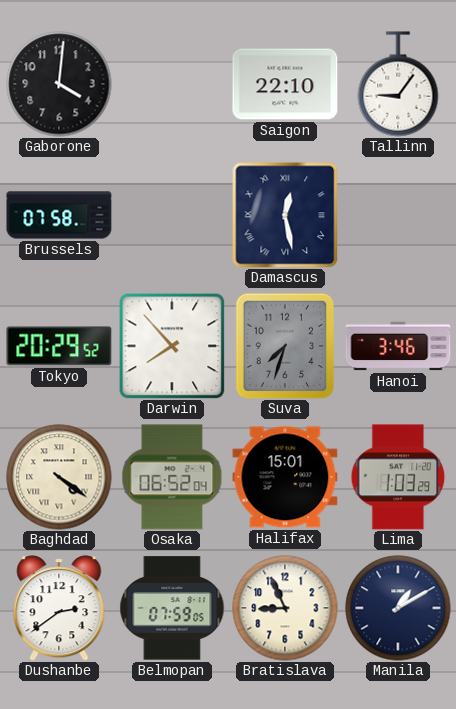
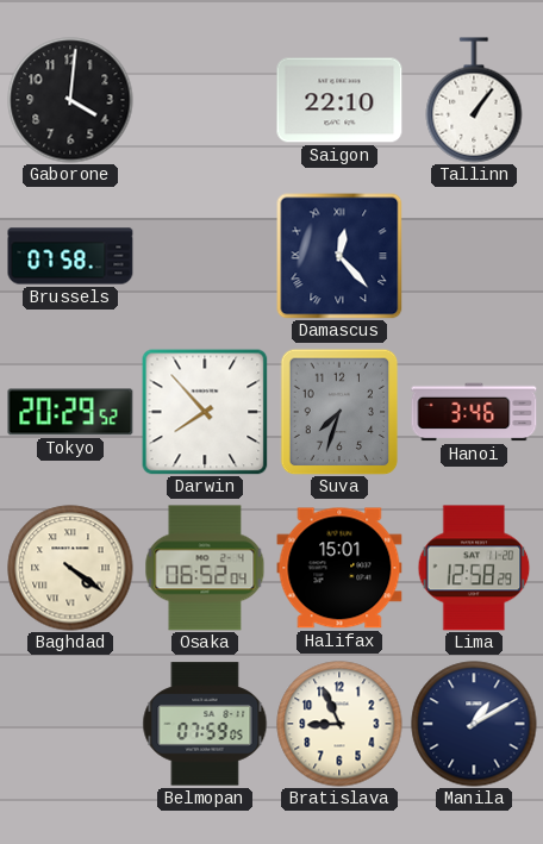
Tallinn: 9:06 -> 1:06
Damascus: 12:28 -> 12:23
Lima: 1:03 -> 12:58
Dushanbe: 2:39 -> none
